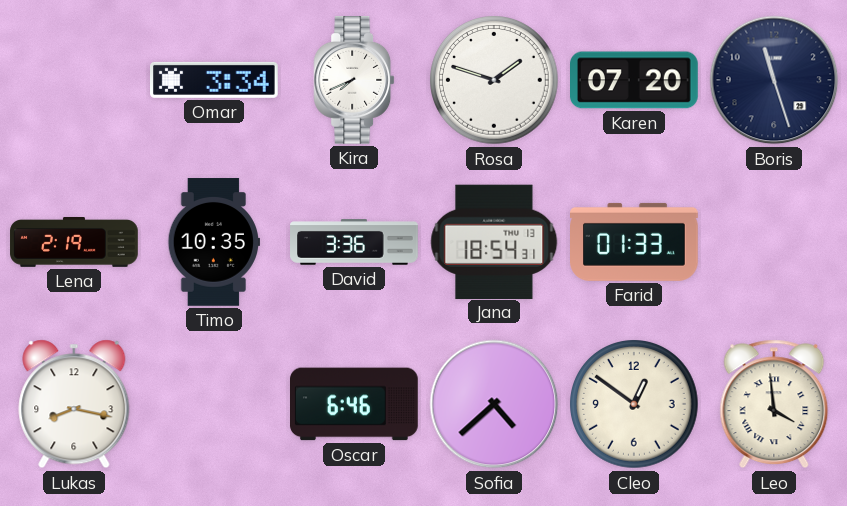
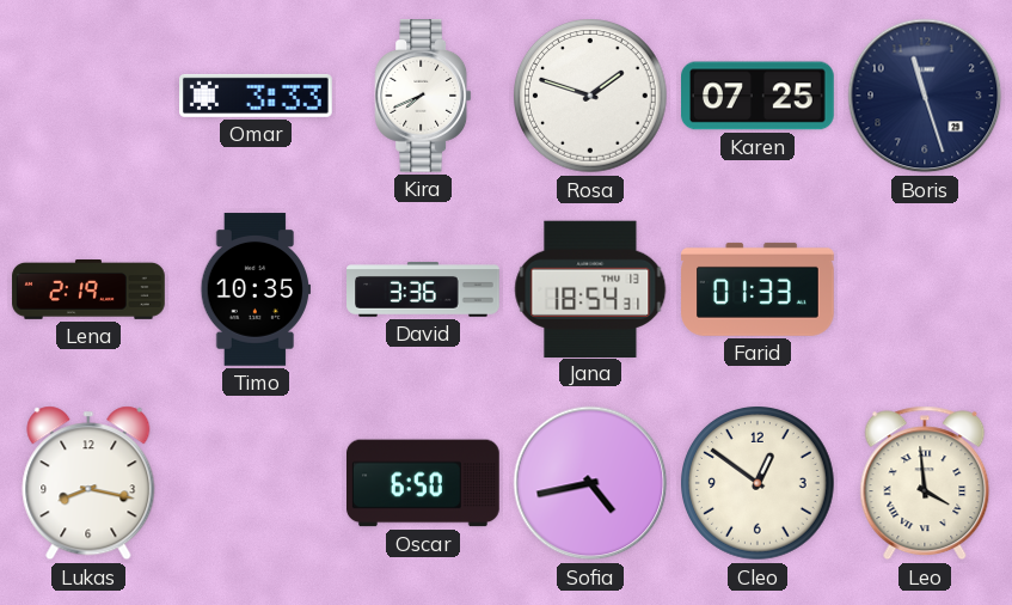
Omar: 3:34 -> 3:33
Karen: 07:20 -> 07:25
Oscar: 6:46 -> 6:50
Sofia: 4:38 -> 4:43
